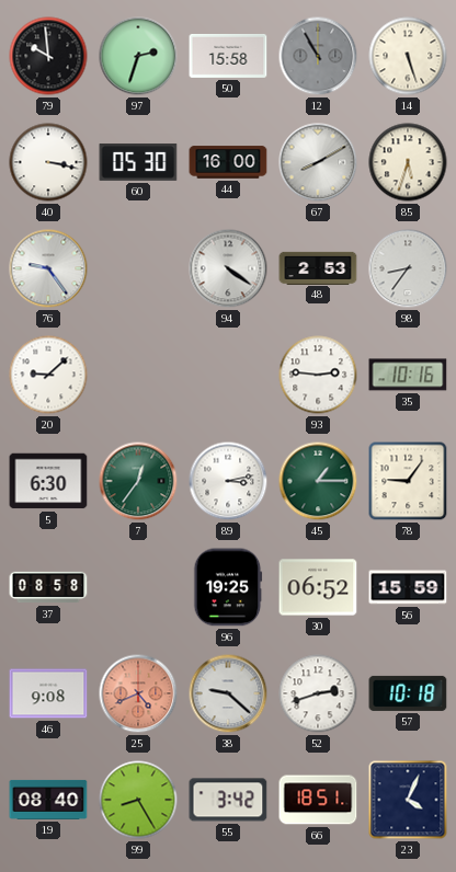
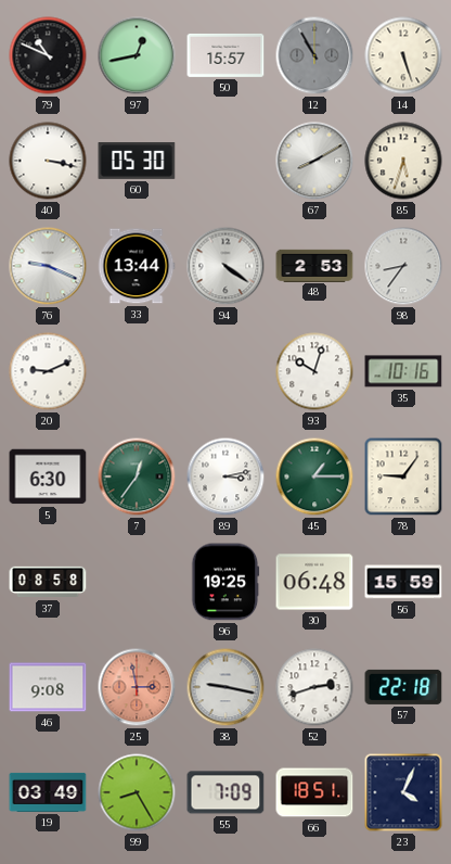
79: 9:59 -> 10:49
97: 2:33 -> 12:43
50: 15:58 -> 15:57
44: 16:00 -> none
76: 9:24 -> 9:19
33: none -> 13:44
20: 9:08 -> 9:11
93: 2:46 -> 10:03
30: 06:52 -> 06:48
25: 4:41 -> 2:58
38: 9:22 -> 9:17
57: 10:18 -> 22:18
19: 08:40 -> 03:49
55: 3:42 -> 7:09
